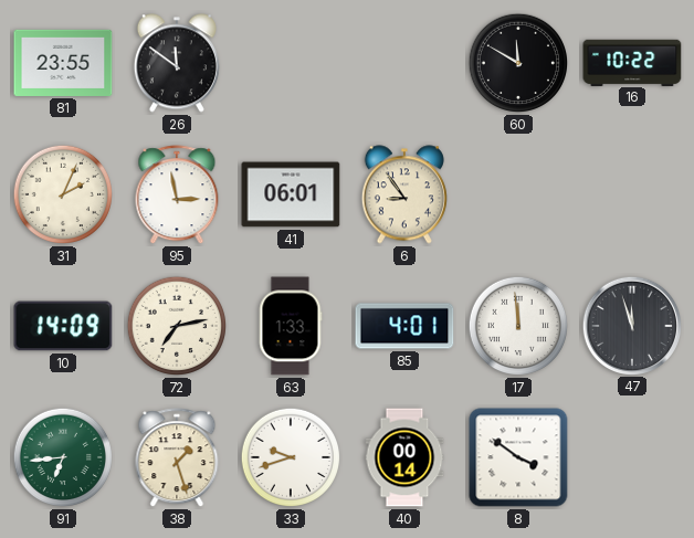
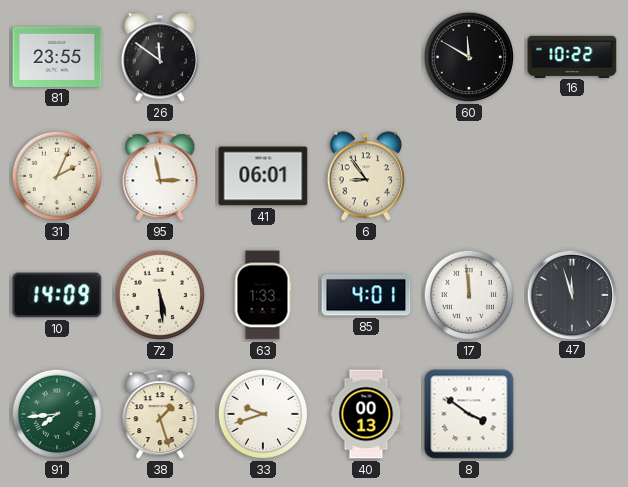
72: 7:13 -> 5:29
91: 6:44 -> 7:44
40: 00:14 -> 00:13
